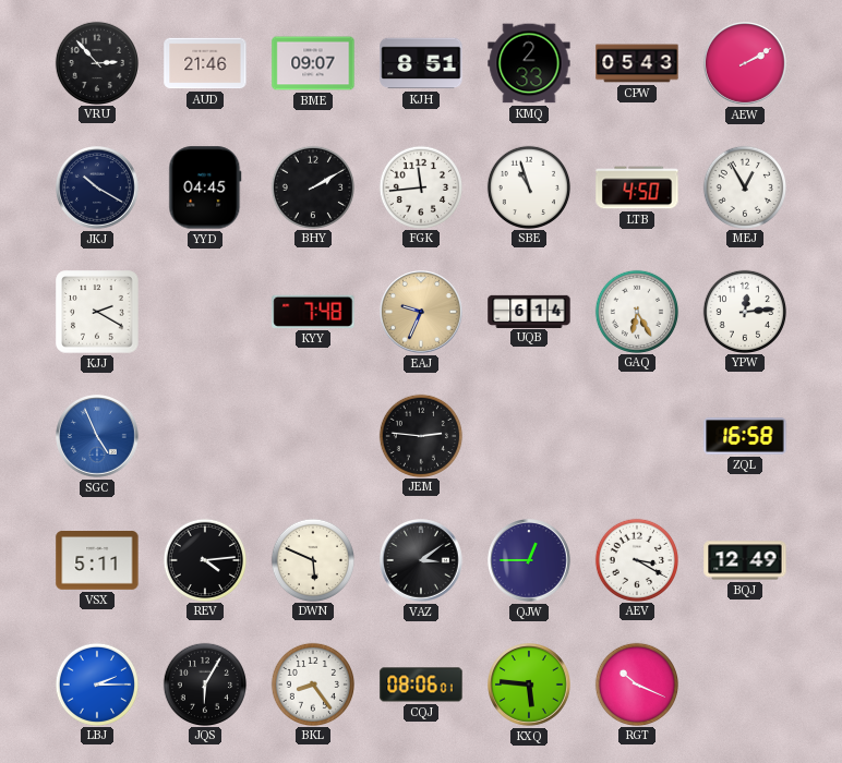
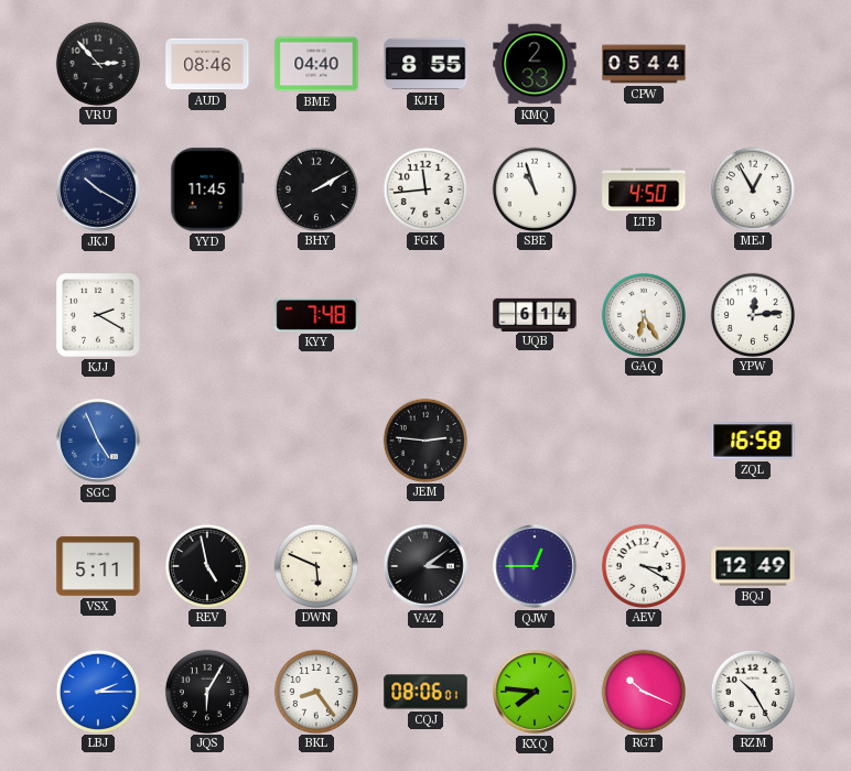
AUD: 21:46 -> 08:46
BME: 09:07 -> 04:40
KJH: 8:51 -> 8:55
CPW: 05:43 -> 05:44
AEW: 2:10 -> none
YYD: 04:45 -> 11:45
EAJ: 9:34 -> none
REV: 4:14 -> 4:58
KXQ: 5:46 -> 7:46
RZM: none -> 10:25
